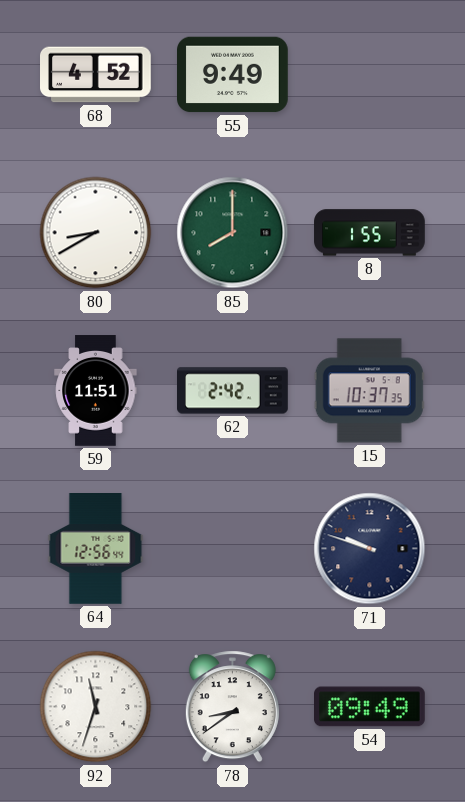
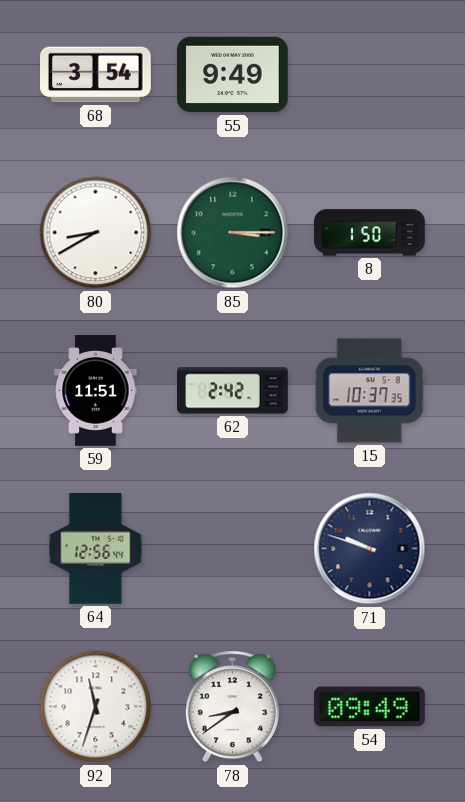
68: 4:52 -> 3:54
85: 8:00 -> 3:15
8: 1:55 -> 1:50
